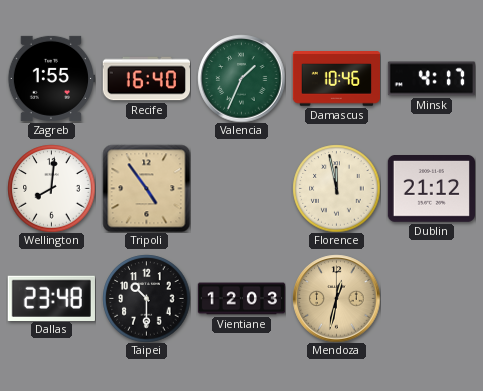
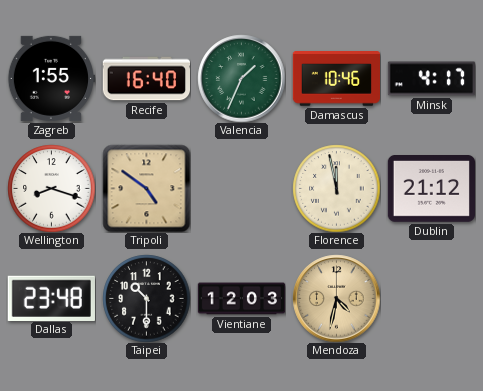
Wellington: 8:01 -> 8:18
Tripoli: 4:54 -> 4:51
Mendoza: 12:32 -> 4:32
